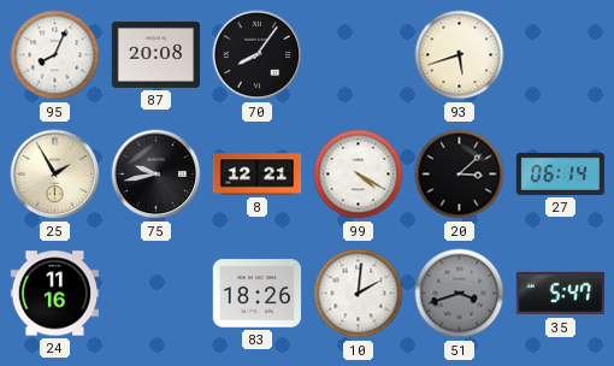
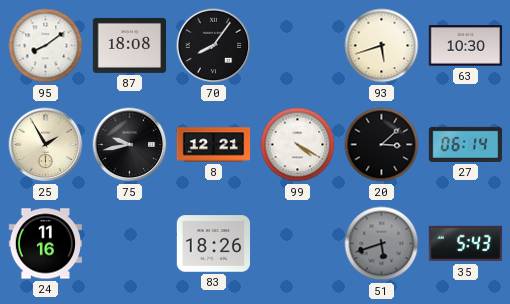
95: 8:04 -> 8:09
87: 20:08 -> 18:08
63: none -> 10:30
10: 2:01 -> none
51: 3:42 -> 5:42
35: 5:47 -> 5:43
